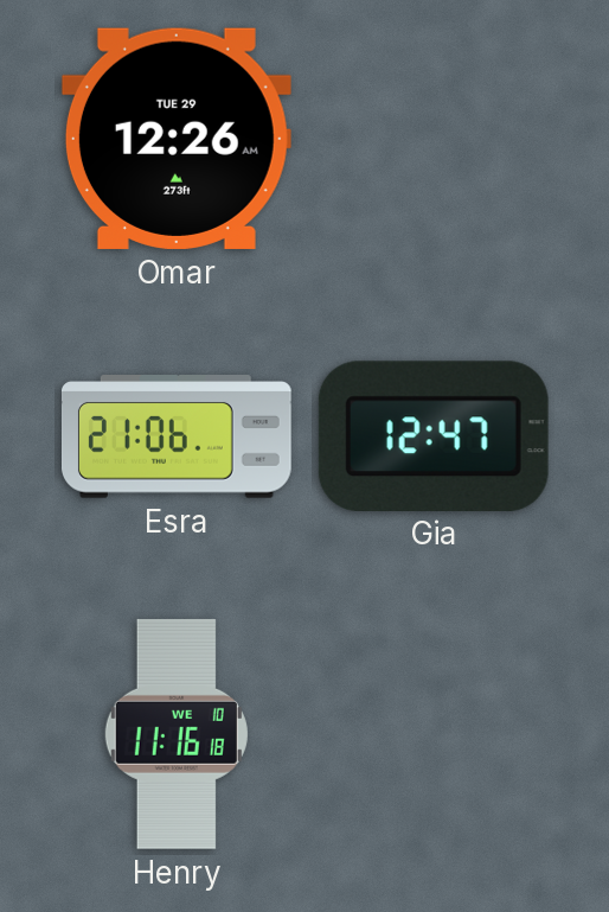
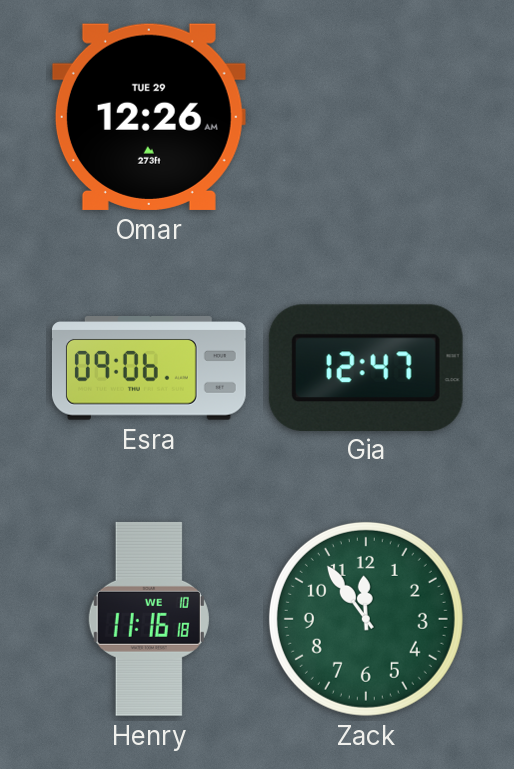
Esra: 21:06 -> 09:06
Zack: none -> 11:54
